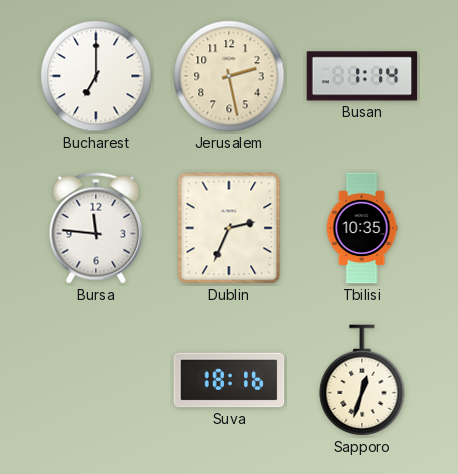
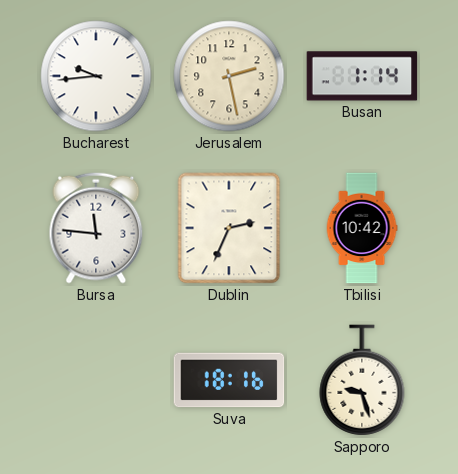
Bucharest: 7:00 -> 9:44
Tbilisi: 10:35 -> 10:42
Sapporo: 12:33 -> 9:27
